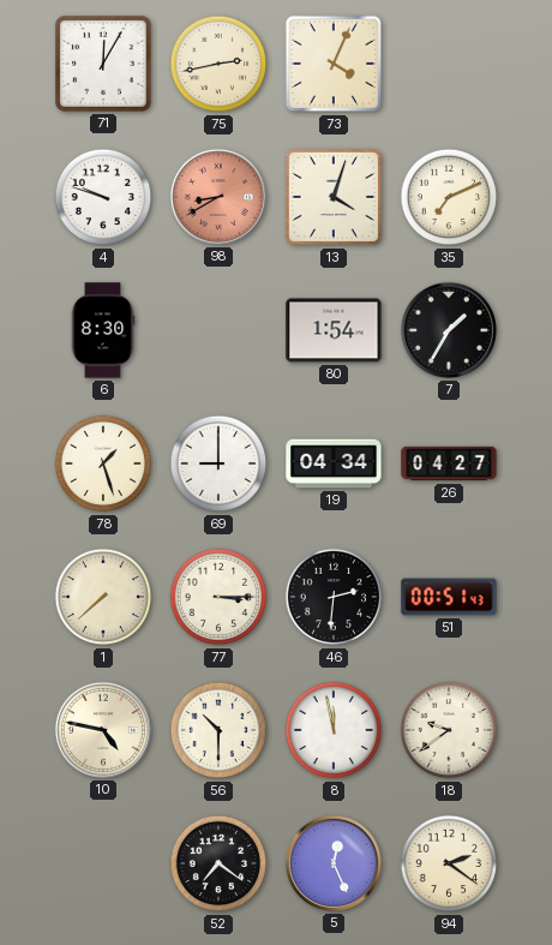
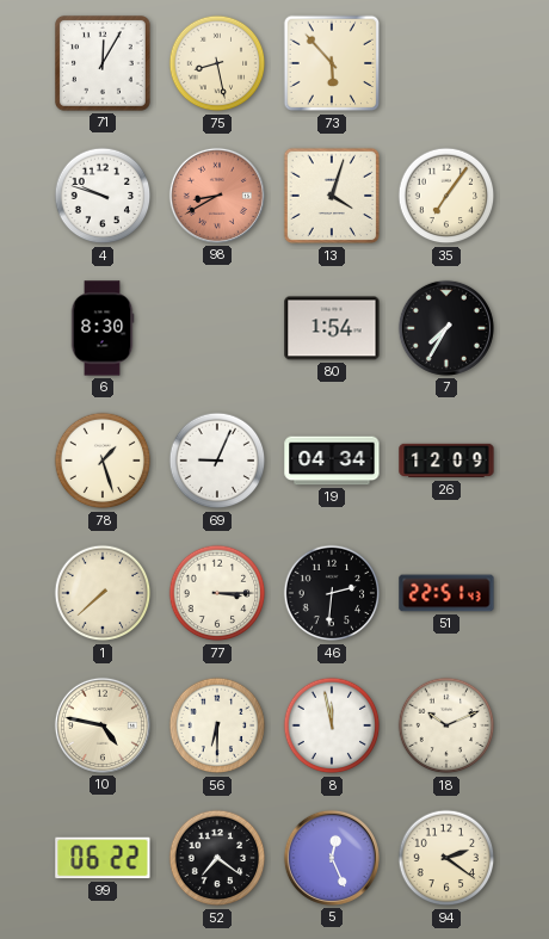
75: 2:43 -> 8:28
73: 4:04 -> 5:53
35: 7:11 -> 7:06
7: 1:35 -> 7:35
69: 9:00 -> 9:04
26: 04:27 -> 12:09
51: 00:51 -> 22:51
56: 10:30 -> 6:30
18: 9:39 -> 10:11
99: none -> 06:22
